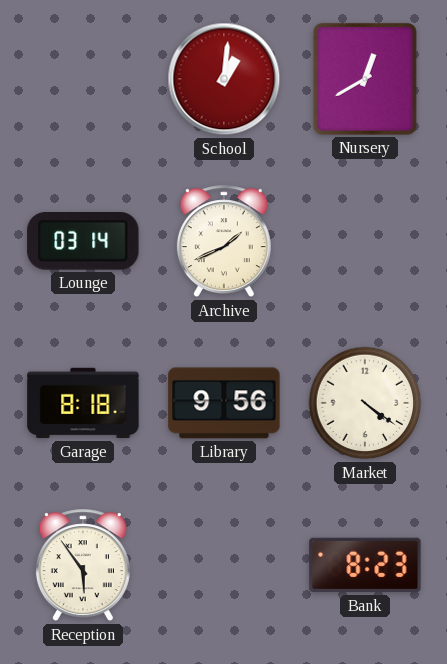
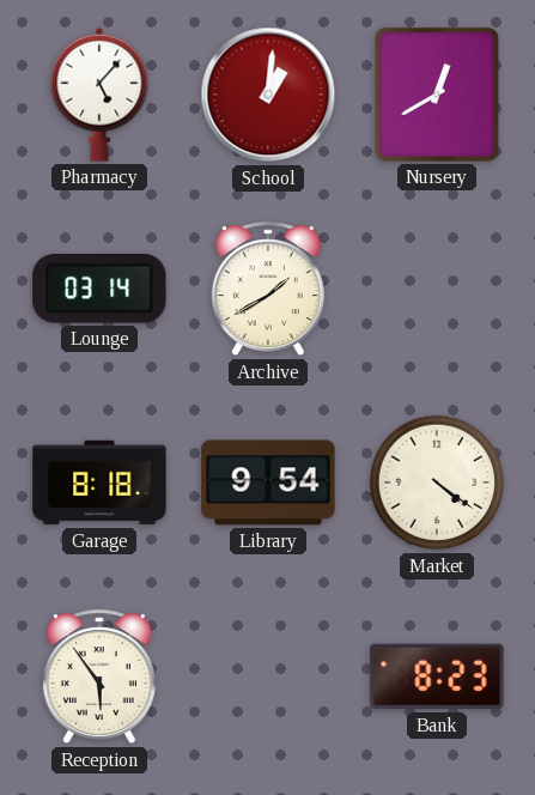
Pharmacy: none -> 5:07
Archive: 1:41 -> 1:40
Library: 9:56 -> 9:54
